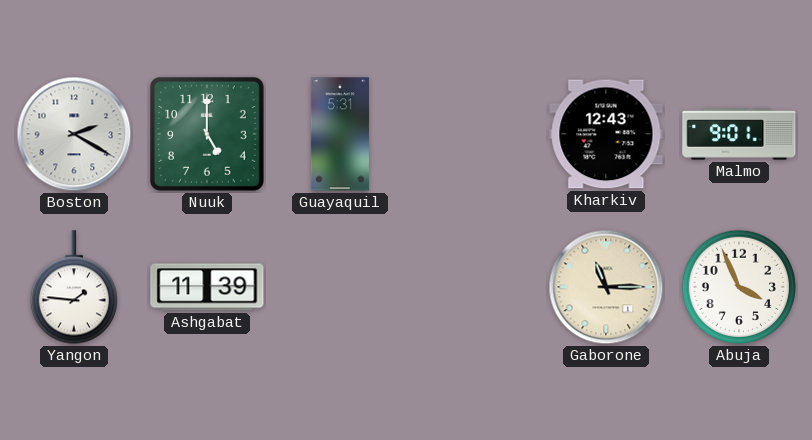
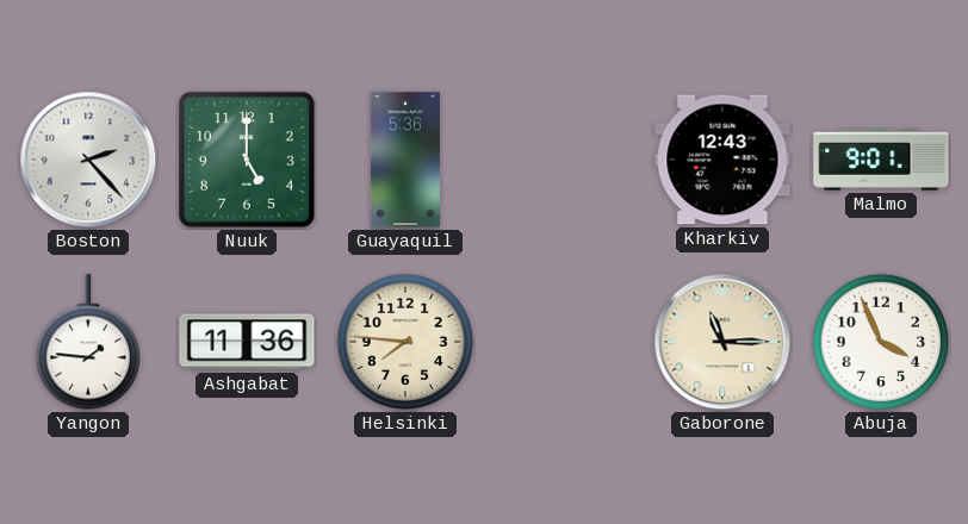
Boston: 2:20 -> 2:23
Guayaquil: 5:31 -> 5:36
Ashgabat: 11:39 -> 11:36
Helsinki: none -> 7:46
